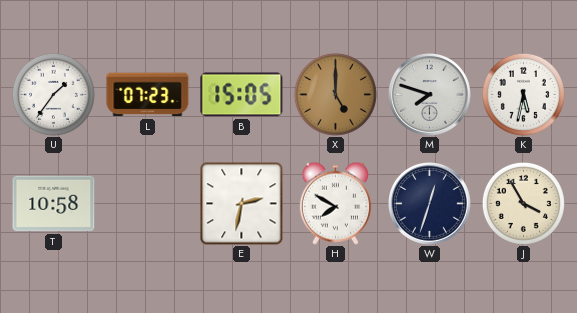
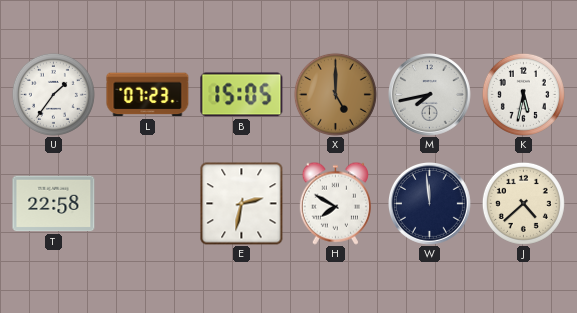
M: 7:48 -> 7:43
T: 10:58 -> 22:58
W: 12:33 -> 11:59
J: 3:55 -> 4:38
